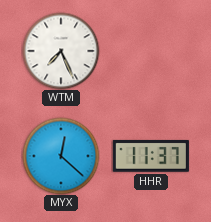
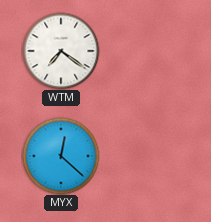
WTM: 7:26 -> 7:21
HHR: 11:37 -> none
